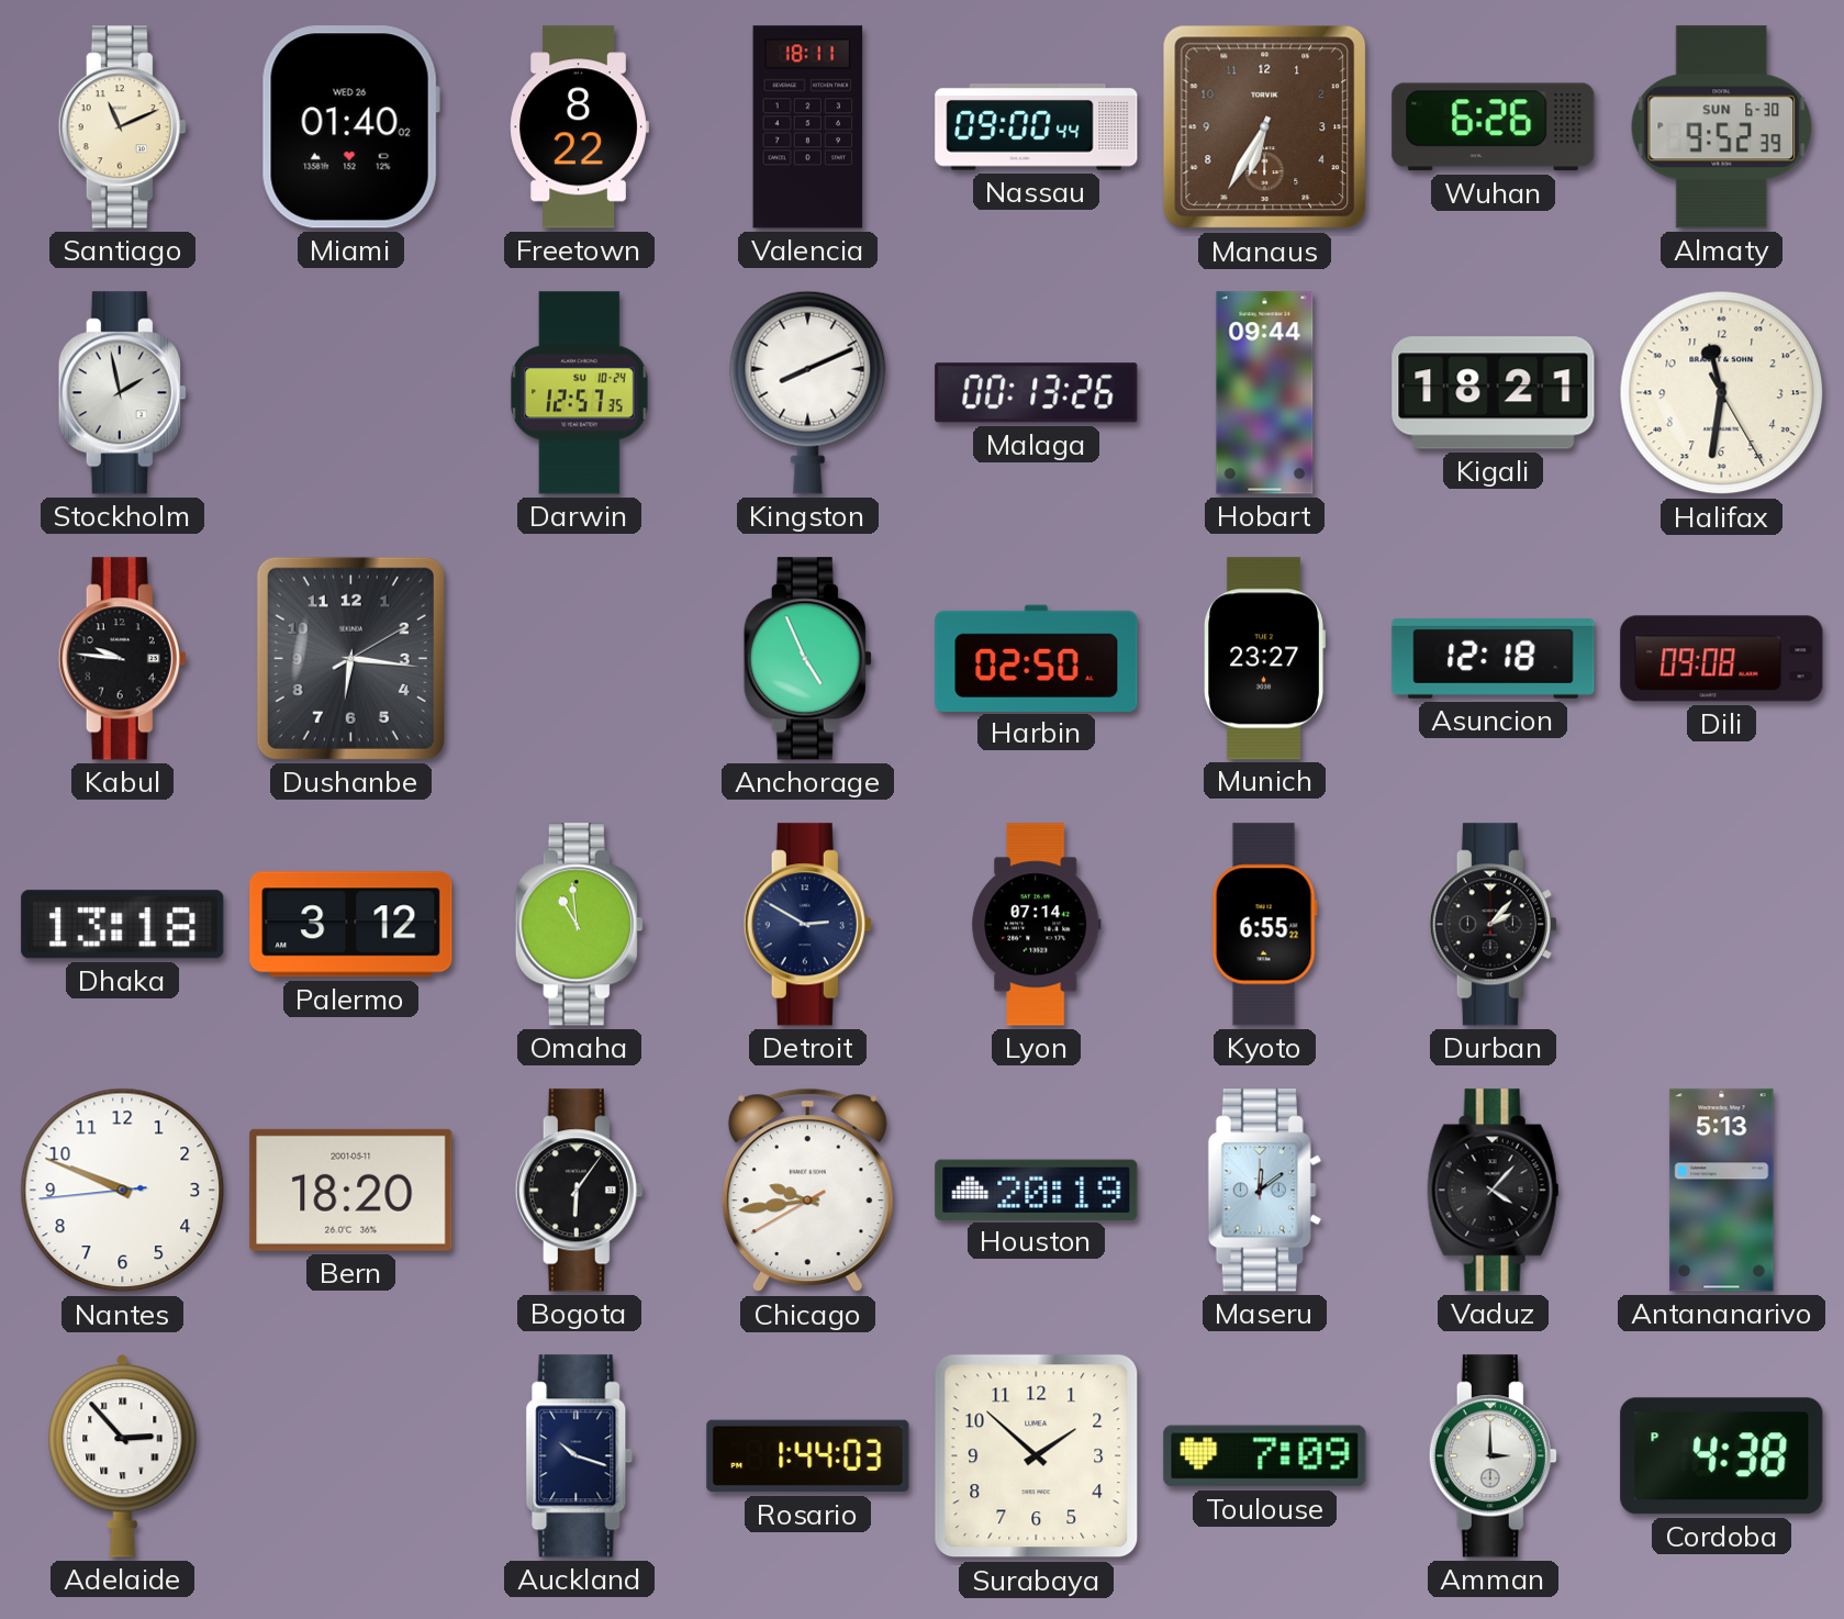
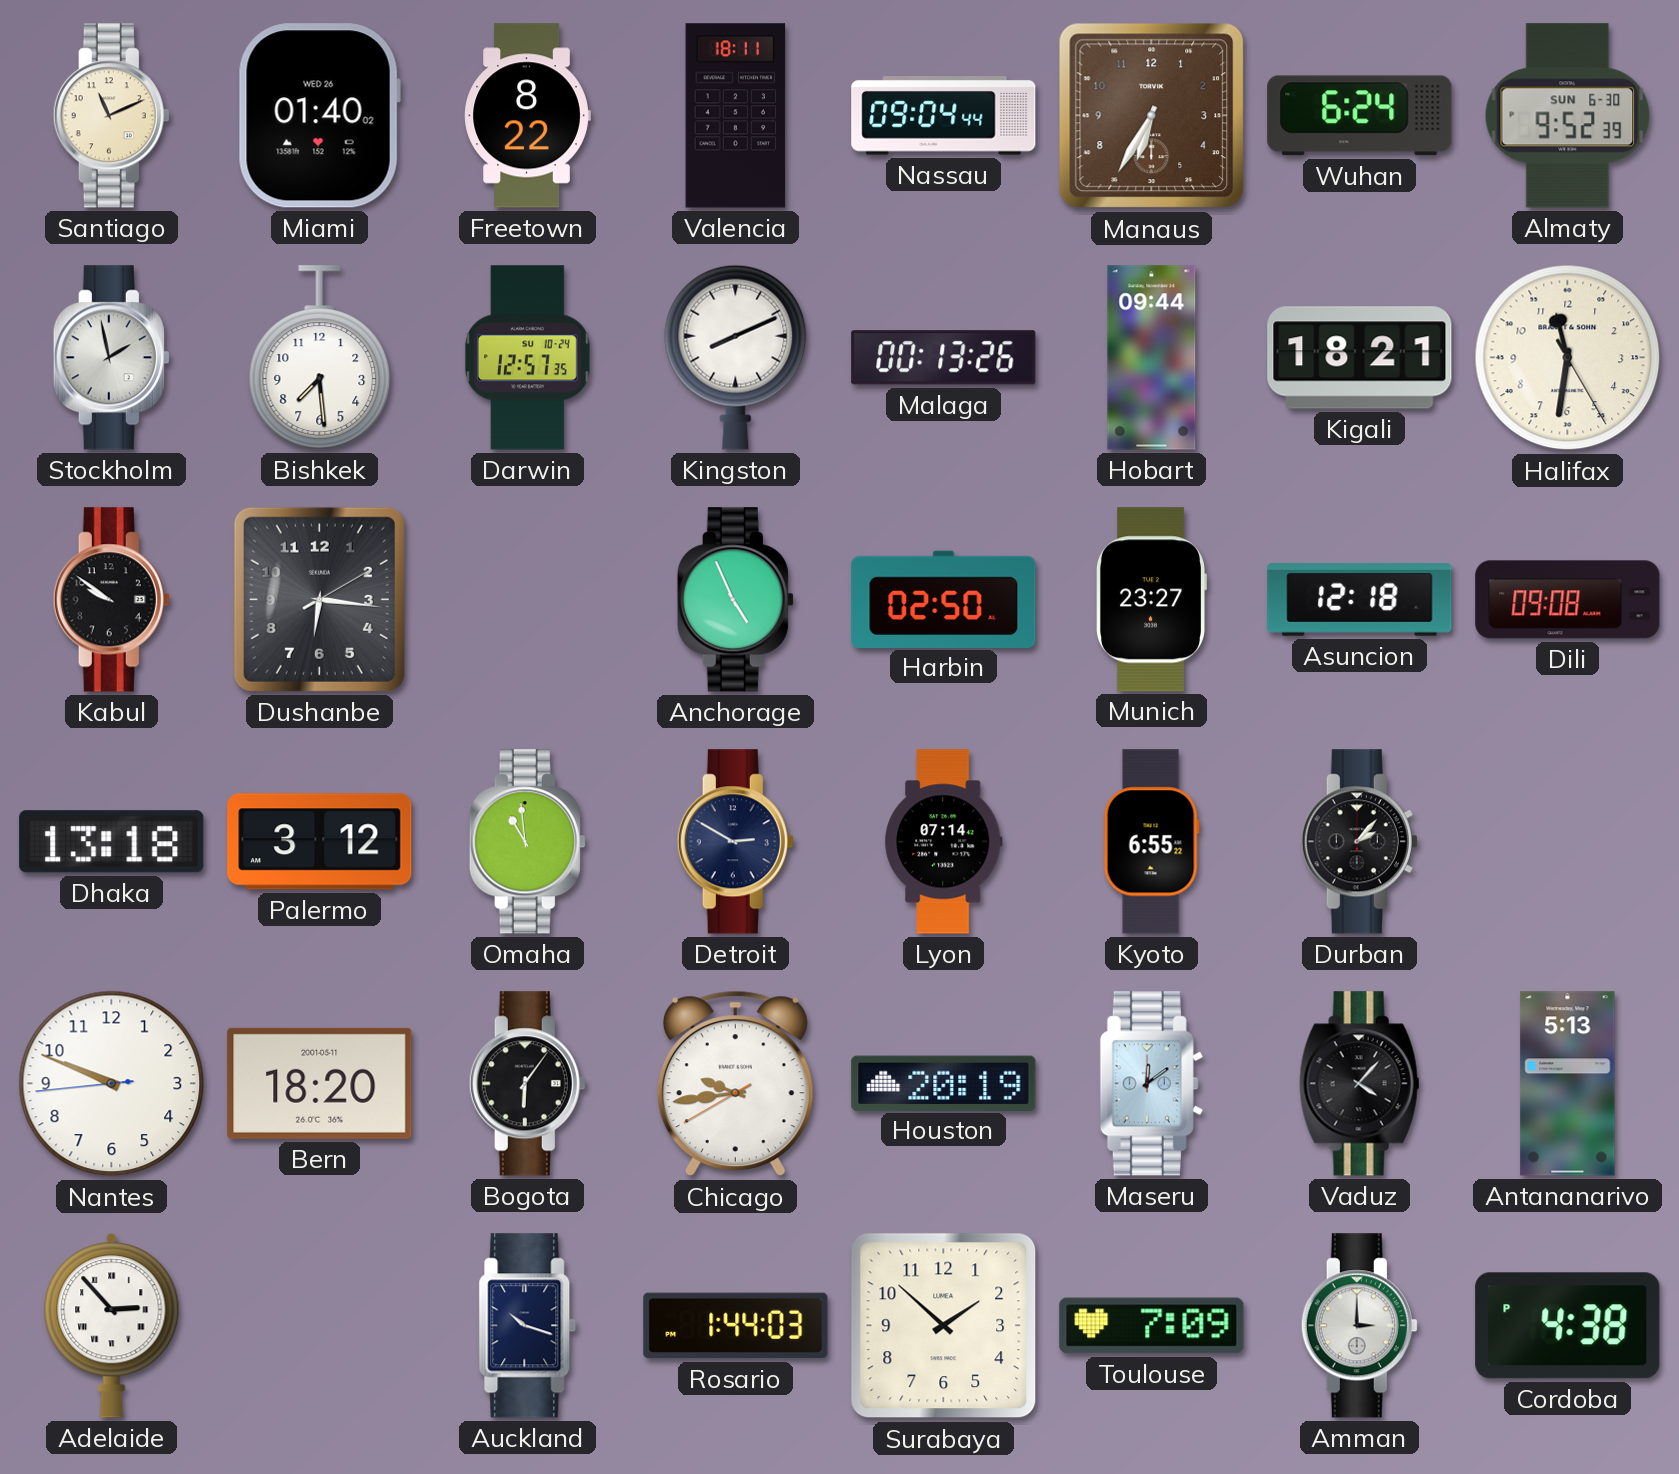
Nassau: 09:00 -> 09:04
Wuhan: 6:26 -> 6:24
Bishkek: none -> 7:29
Kabul: 9:46 -> 9:51
